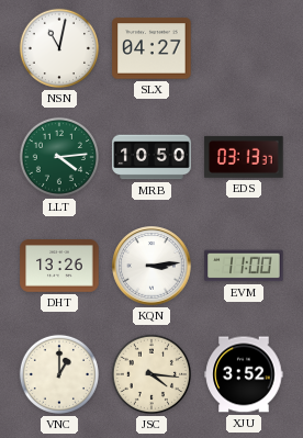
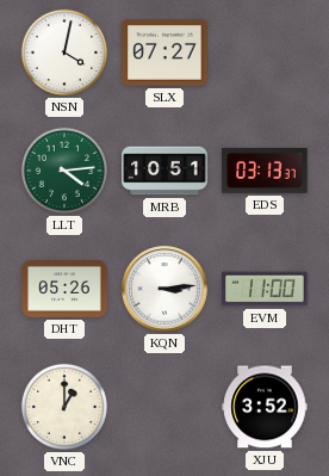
NSN: 11:02 -> 4:02
SLX: 04:27 -> 07:27
MRB: 10:50 -> 10:51
DHT: 13:26 -> 05:26
JSC: 4:16 -> none
